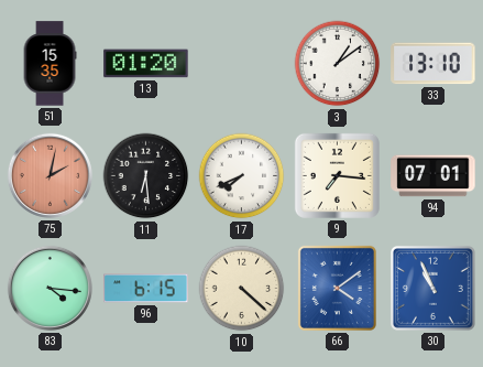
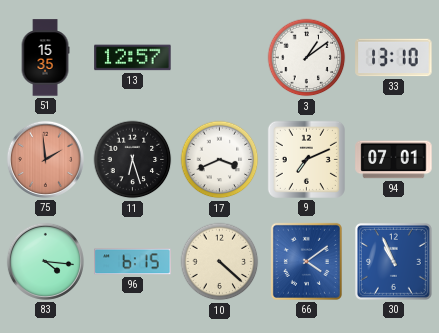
13: 01:20 -> 12:57
75: 2:02 -> 1:59
11: 6:29 -> 6:27
17: 7:41 -> 3:41
9: 7:16 -> 7:11
